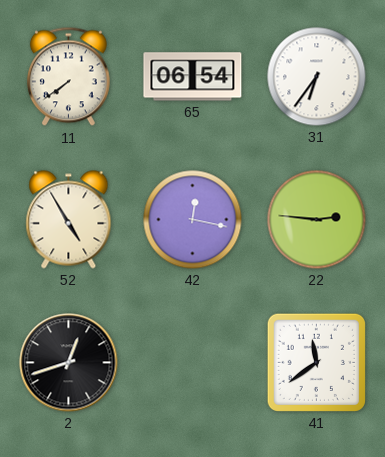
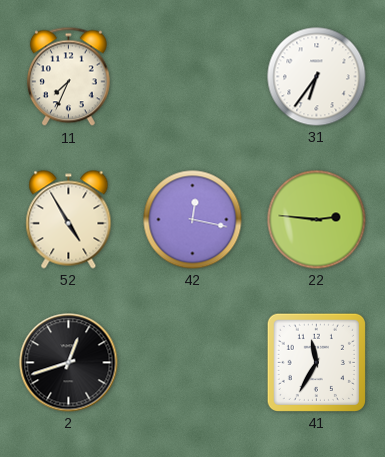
11: 7:39 -> 7:34
65: 06:54 -> none
41: 11:39 -> 11:35
